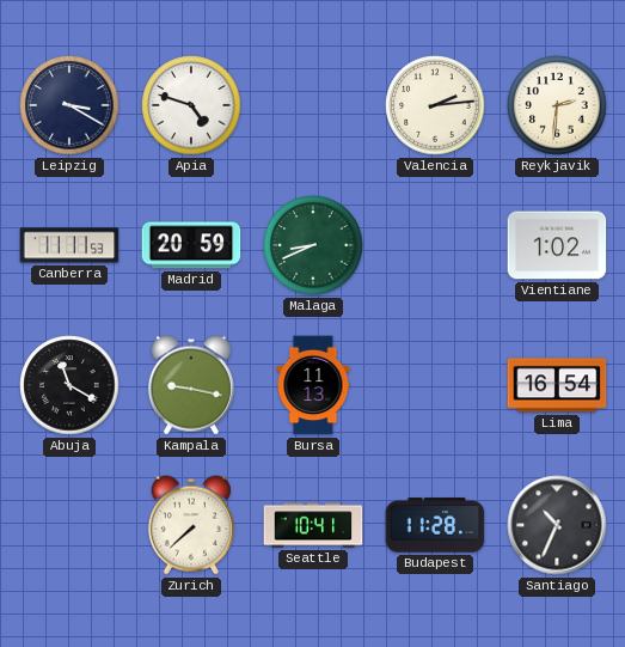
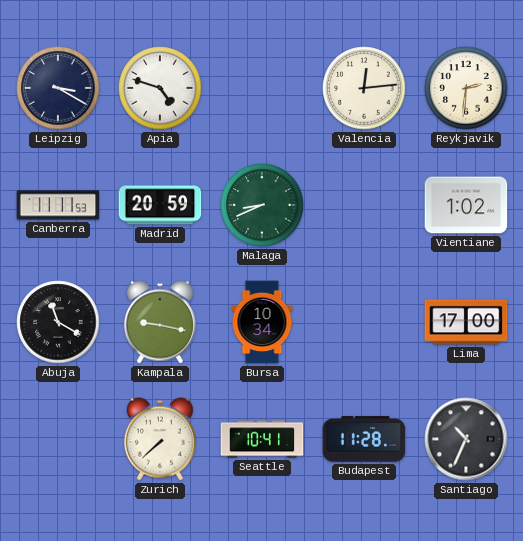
Valencia: 2:14 -> 12:14
Bursa: 11:13 -> 10:34
Lima: 16:54 -> 17:00
